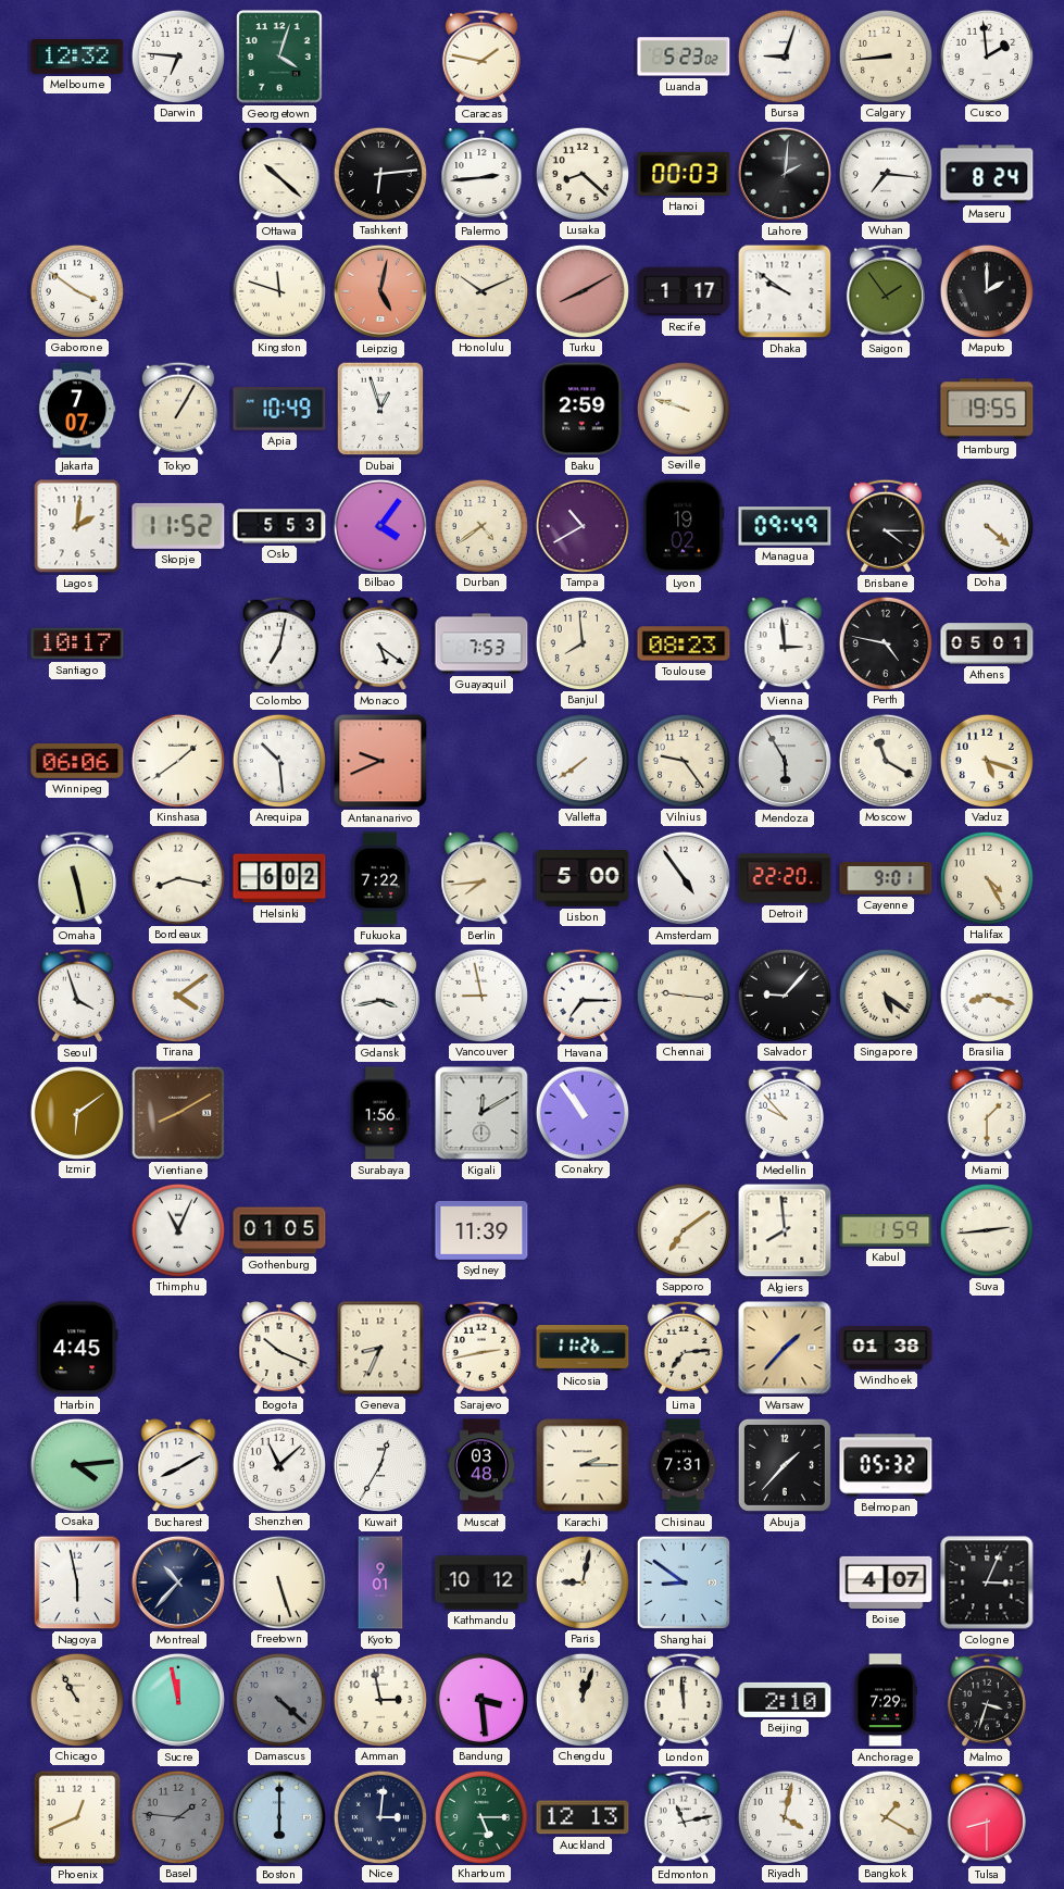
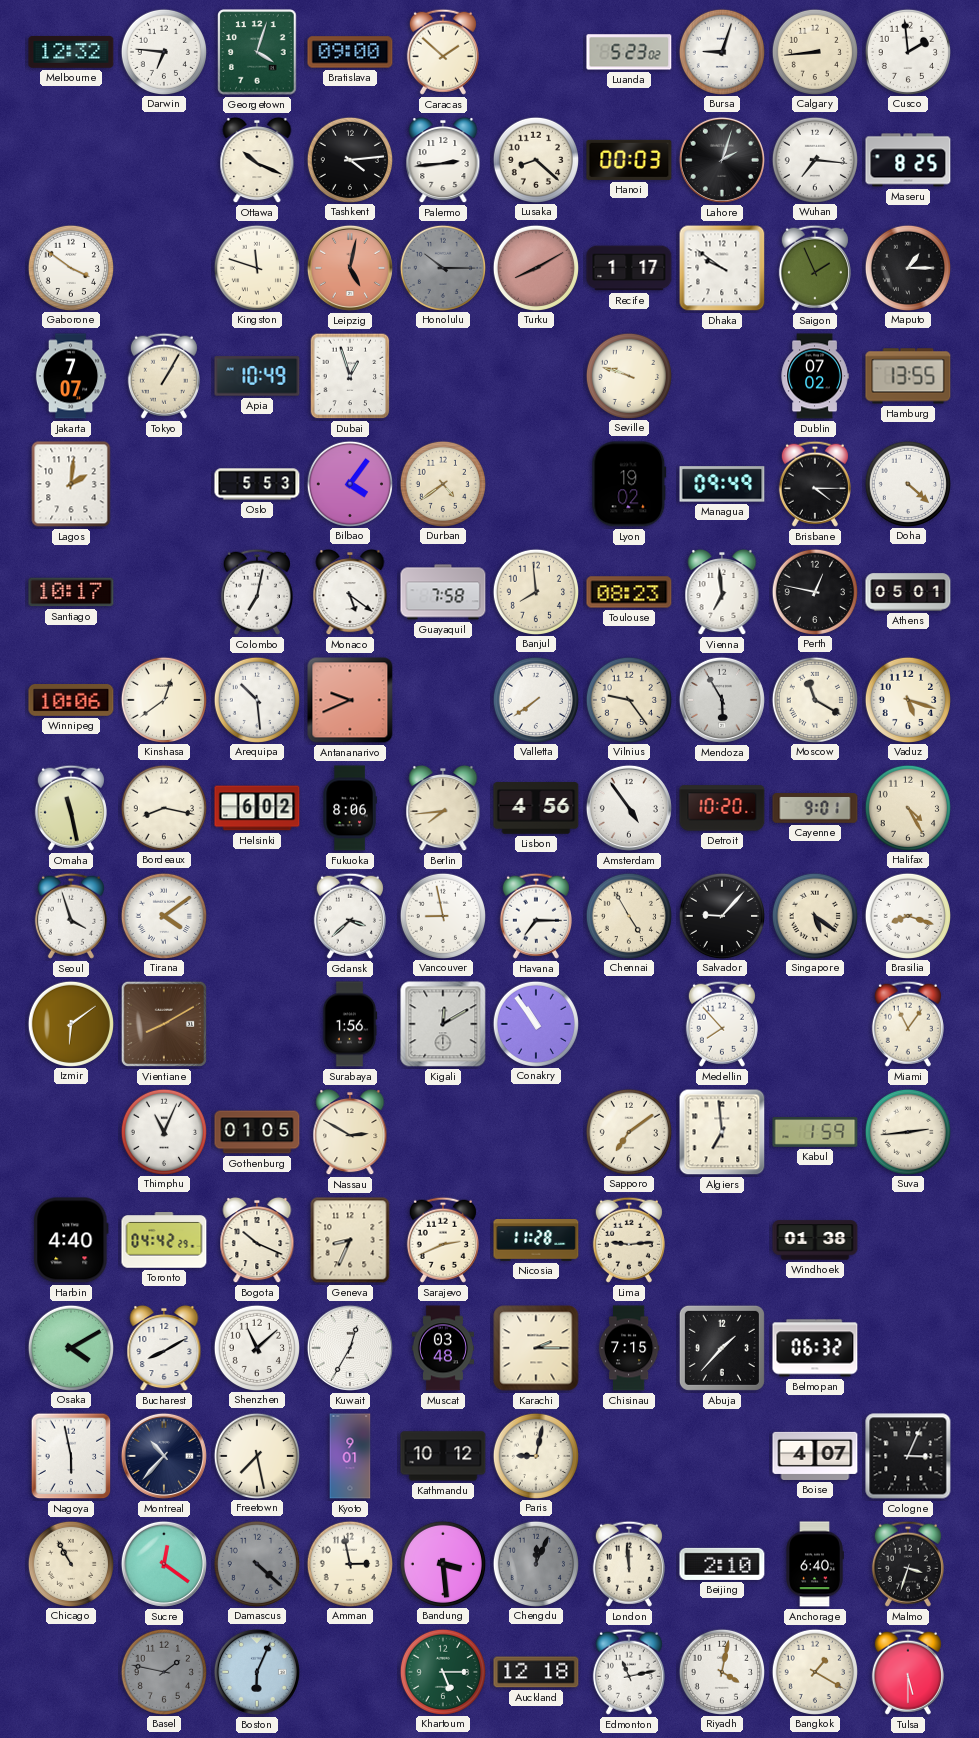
Bratislava: none -> 09:00
Caracas: 1:47 -> 1:52
Ottawa: 10:22 -> 10:19
Tashkent: 6:14 -> 4:14
Lahore: 2:01 -> 2:03
Maseru: 8:24 -> 8:25
Honolulu: 10:11 -> 10:15
Honolulu dial: cream -> grey
Saigon: 1:54 -> 1:56
Maputo: 2:00 -> 1:15
Baku: 2:59 -> none
Dublin: none -> 07:02
Hamburg: 19:55 -> 13:55
Skopje: 11:52 -> none
Tampa: 10:40 -> none
Guayaquil: 7:53 -> 7:58
Vienna: 2:59 -> 6:59
Perth: 4:47 -> 12:47
Winnipeg: 06:06 -> 10:06
Kinshasa: 1:39 -> 12:39
Fukuoka: 7:22 -> 8:06
Lisbon: 5:00 -> 4:56
Detroit: 22:20 -> 10:20
Gdansk: 3:43 -> 3:38
Chennai: 9:16 -> 4:55
Medellin: 9:53 -> 7:53
Miami: 1:30 -> 11:06
Nassau: none -> 2:50
Sydney: 11:39 -> none
Algiers: 7:59 -> 6:59
Harbin: 4:45 -> 4:40
Toronto: none -> 04:42
Sarajevo: 2:43 -> 2:41
Nicosia: 11:26 -> 11:28
Lima: 7:14 -> 9:14
Warsaw: 1:37 -> none
Osaka: 4:14 -> 4:10
Chisinau: 7:31 -> 7:15
Belmopan: 05:32 -> 06:32
Freetown: 5:27 -> 7:28
Shanghai: 8:51 -> none
Sucre: 11:58 -> 12:21
Chengdu: 12:03 -> 12:04
Chengdu dial: cream -> grey
Anchorage: 7:29 -> 6:40
Phoenix: 12:41 -> none
Basel: 1:46 -> 1:47
Boston: 6:00 -> 6:04
Nice: 3:01 -> none
Auckland: 12:13 -> 12:18
Tulsa: 8:30 -> 5:30
